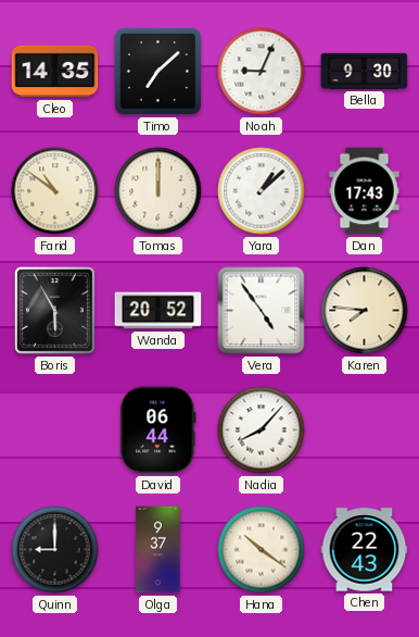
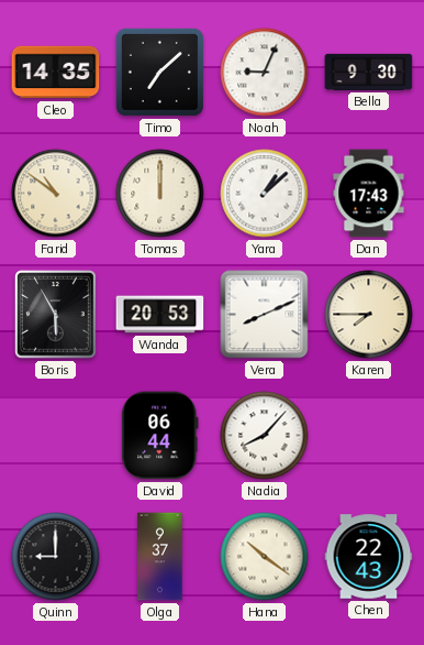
Wanda: 20:52 -> 20:53
Vera: 4:54 -> 8:11
Karen: 7:46 -> 7:45
